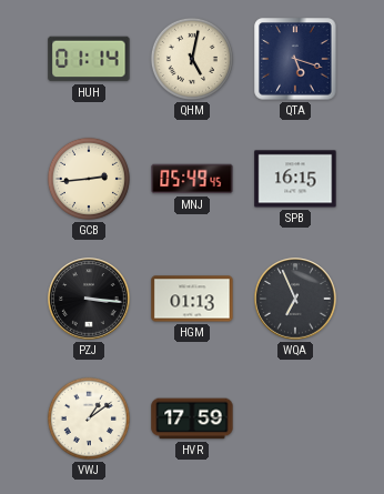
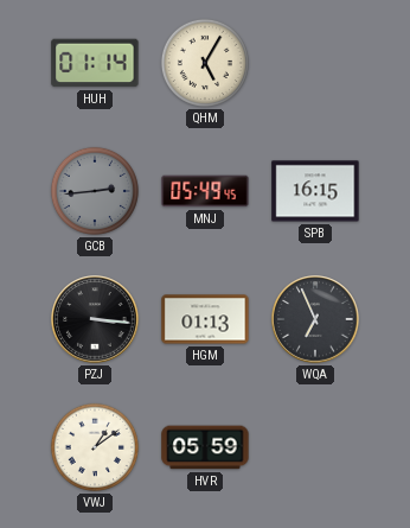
QHM: 5:02 -> 5:05
QTA: 5:18 -> none
GCB dial: cream -> grey
HVR: 17:59 -> 05:59
